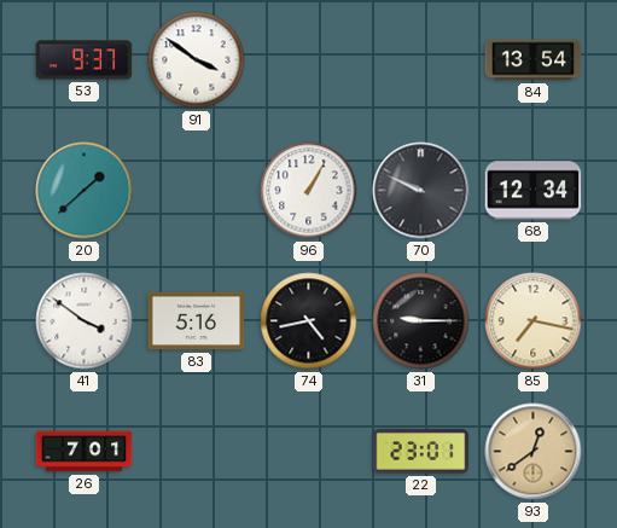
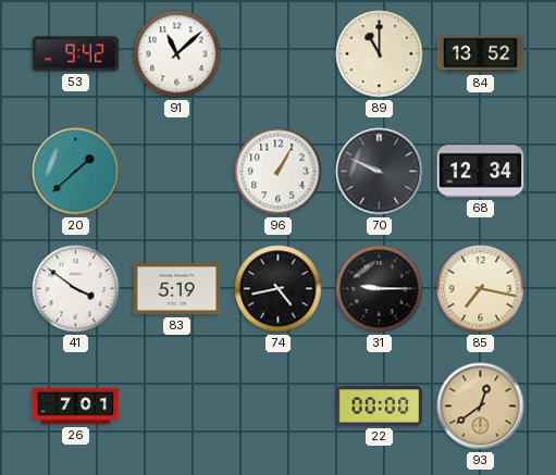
53: 9:37 -> 9:42
91: 3:51 -> 11:08
89: none -> 11:00
84: 13:54 -> 13:52
83: 5:16 -> 5:19
22: 23:01 -> 00:00
